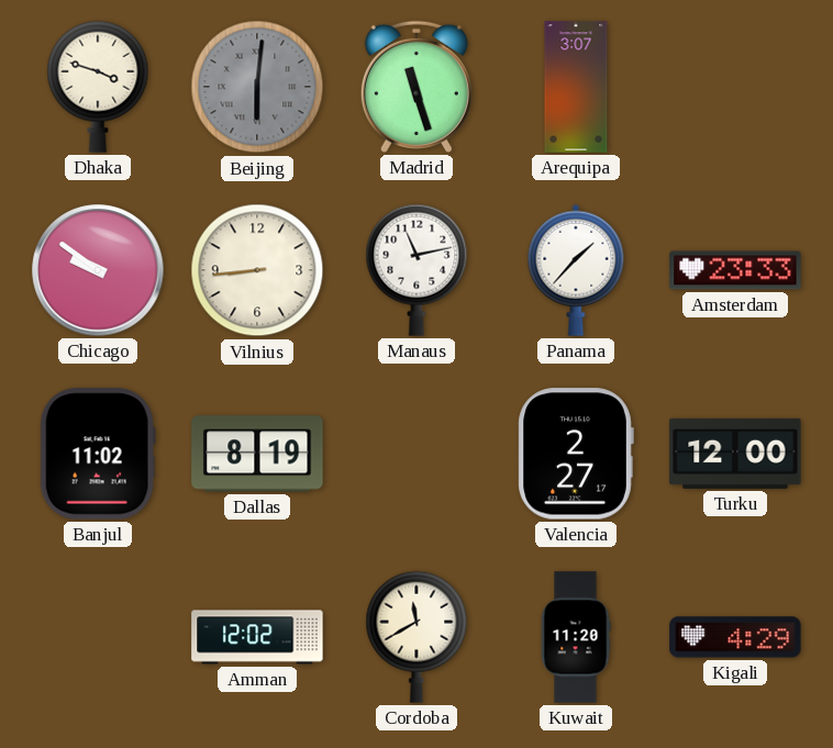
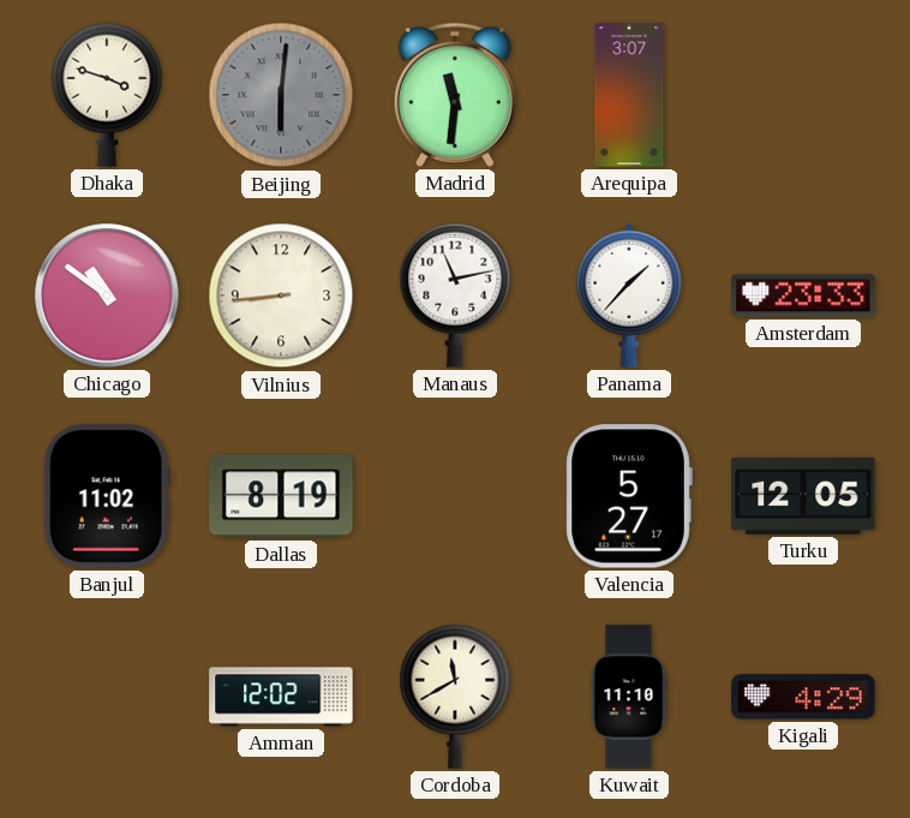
Madrid: 11:27 -> 11:31
Chicago: 9:51 -> 10:51
Valencia: 2:27 -> 5:27
Turku: 12:00 -> 12:05
Kuwait: 11:20 -> 11:10
